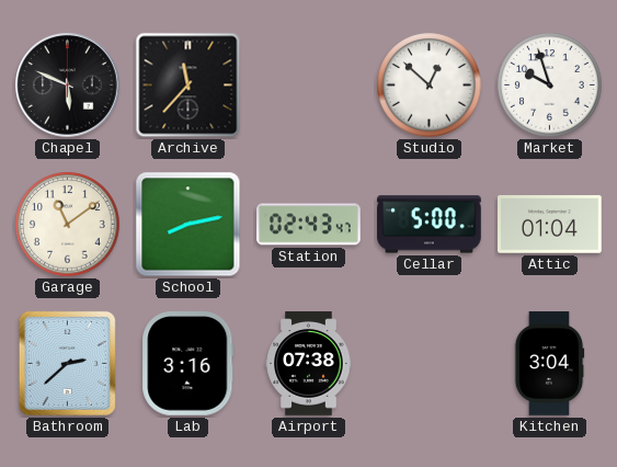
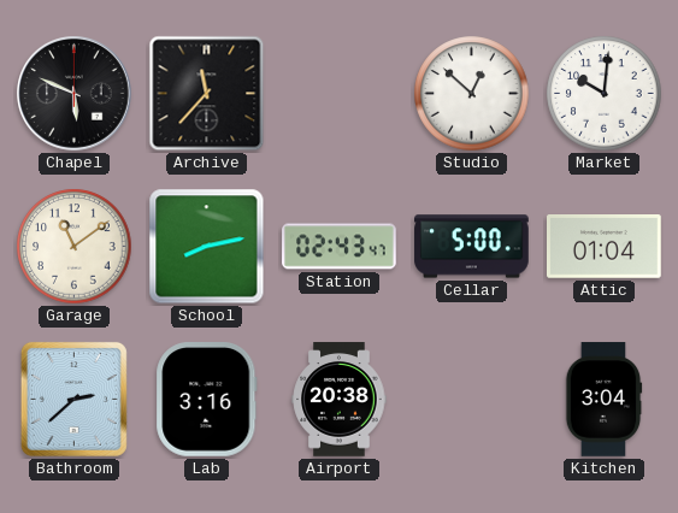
Market: 9:57 -> 10:01
Airport: 07:38 -> 20:38
